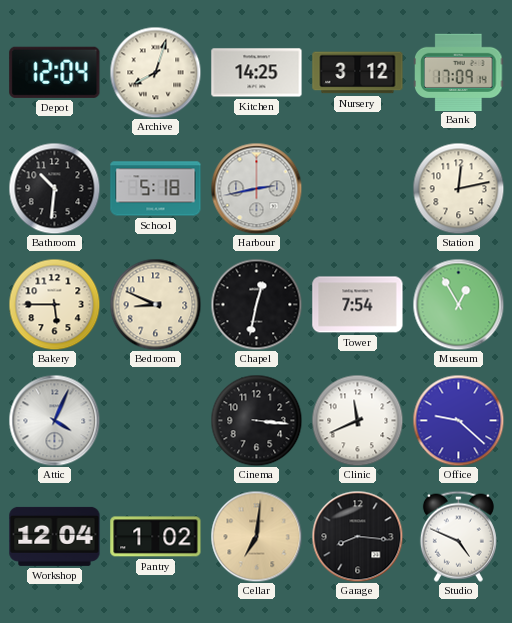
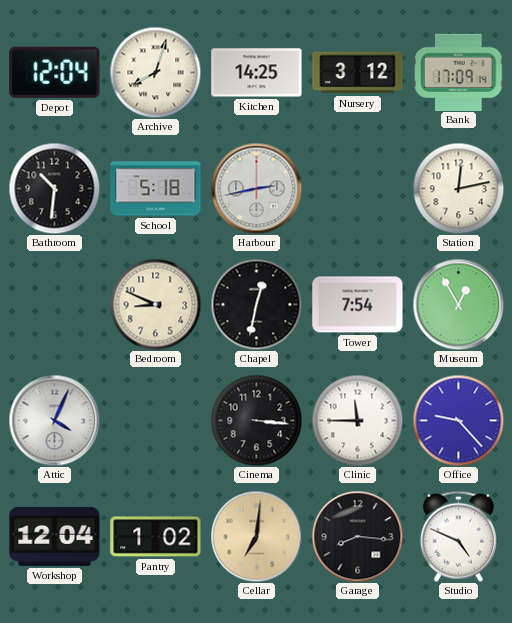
Bakery: 5:45 -> none
Clinic: 11:41 -> 11:45
Office: 9:22 -> 9:23
